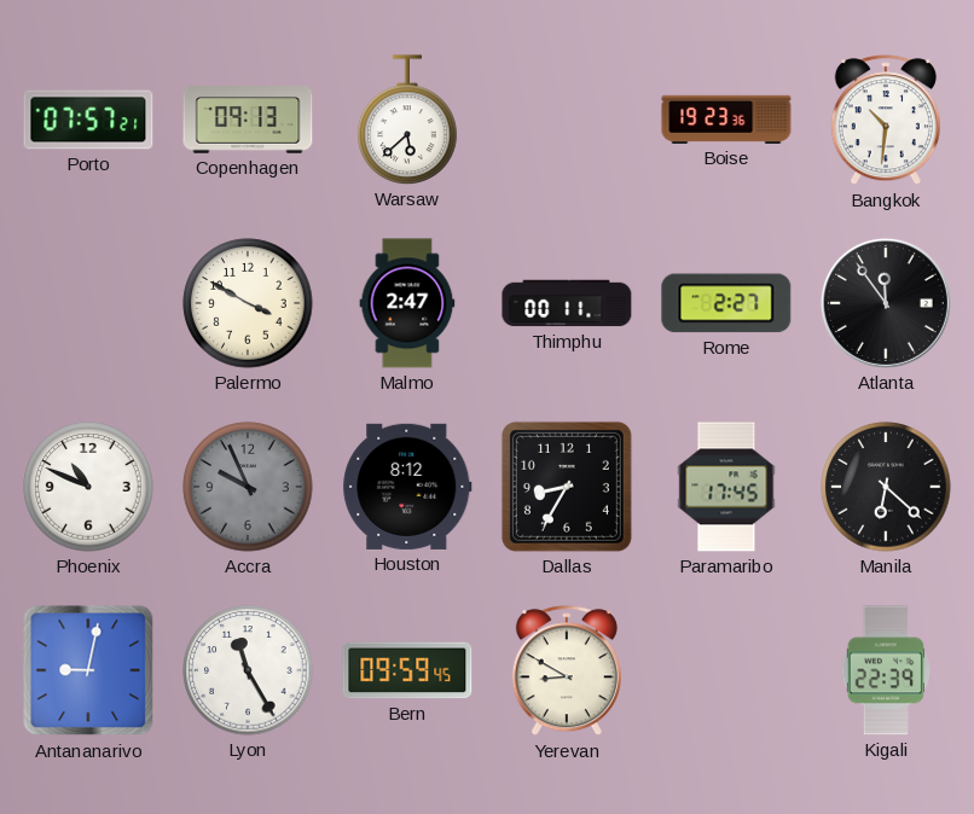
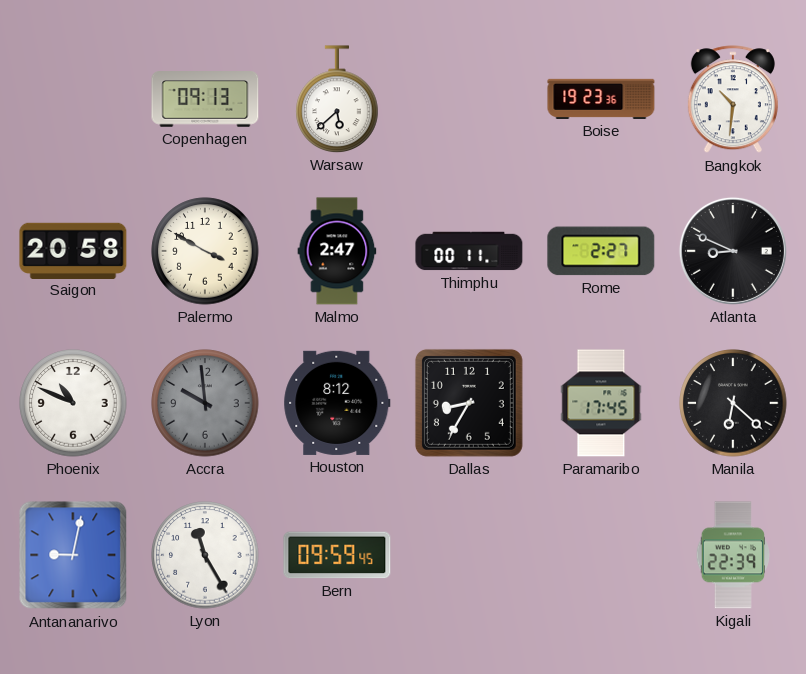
Porto: 07:57 -> none
Saigon: none -> 20:58
Atlanta: 11:54 -> 8:49
Accra: 9:56 -> 9:59
Yerevan: 8:50 -> none
